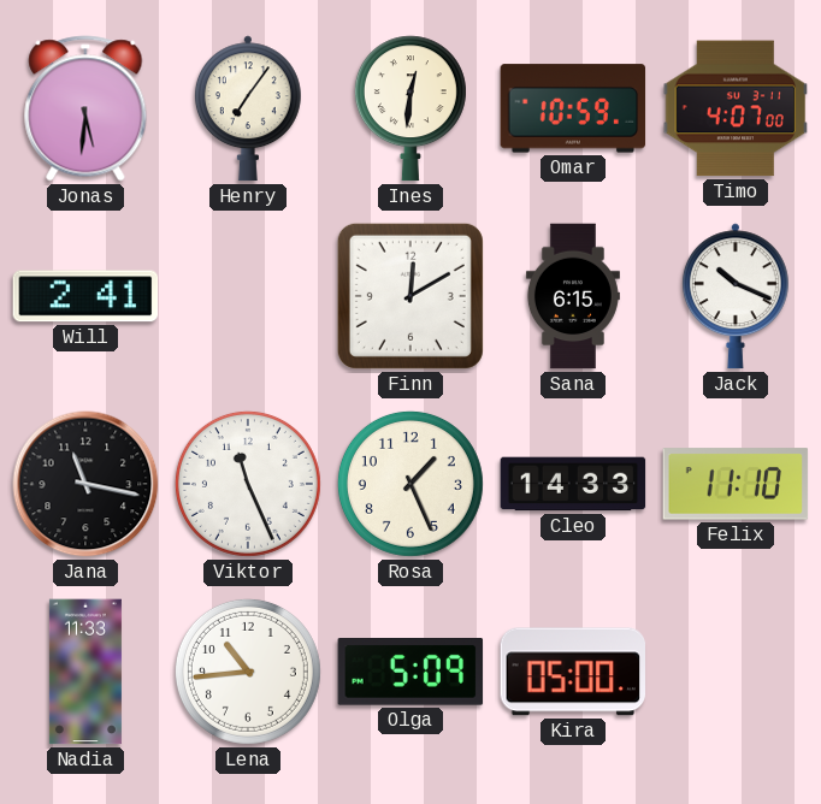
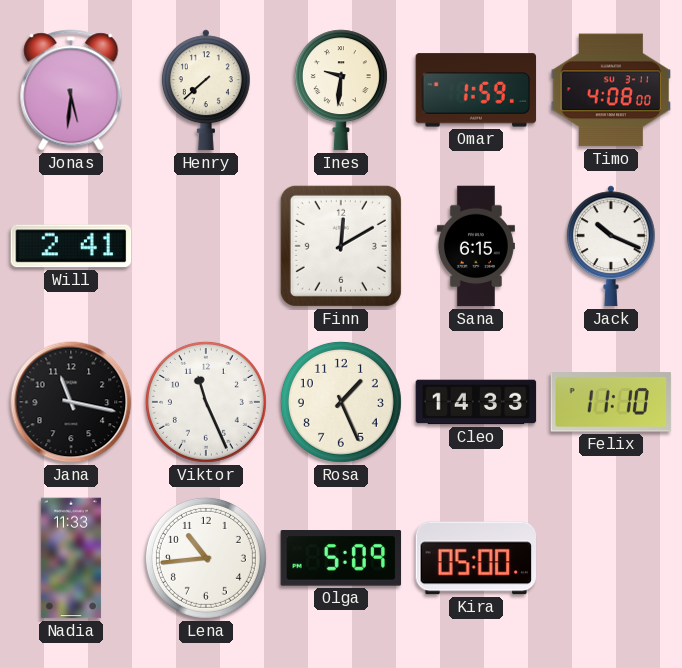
Henry: 7:06 -> 7:38
Ines: 12:31 -> 9:31
Omar: 10:59 -> 1:59
Timo: 4:07 -> 4:08
